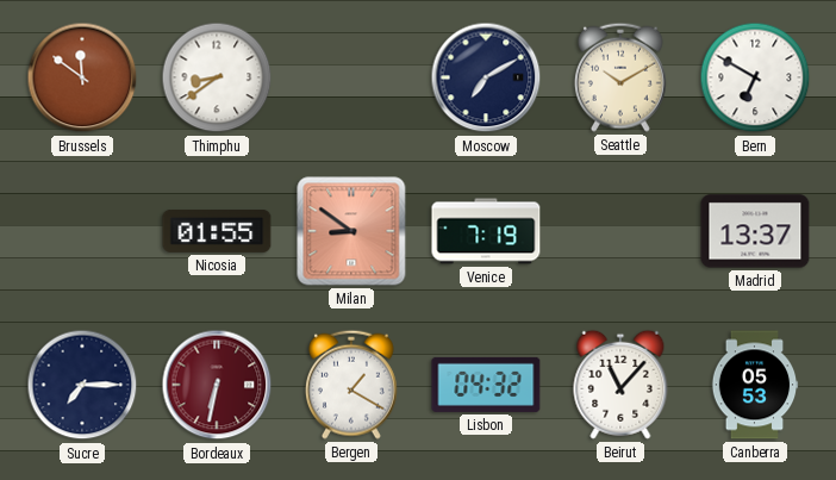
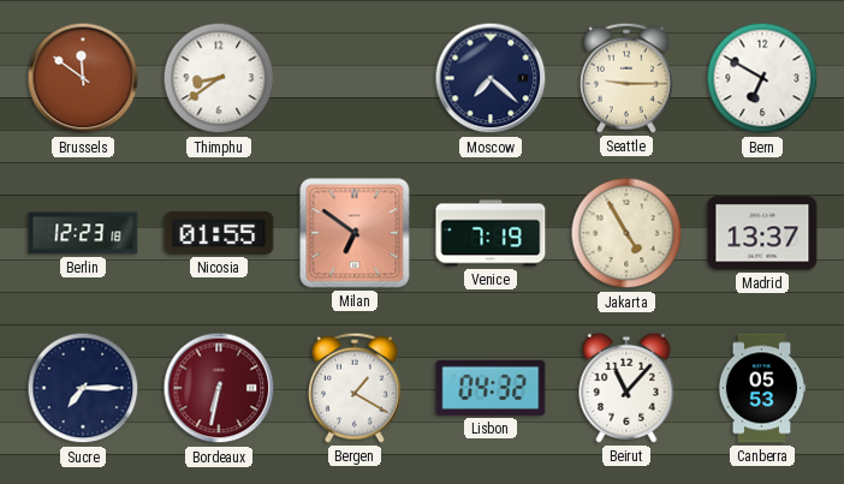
Moscow: 7:10 -> 7:22
Seattle: 10:10 -> 9:15
Berlin: none -> 12:23
Milan: 8:51 -> 6:51
Jakarta: none -> 4:55
